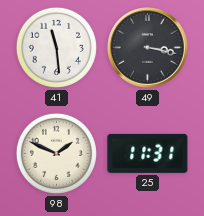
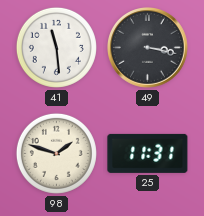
98: 1:49 -> 1:48
